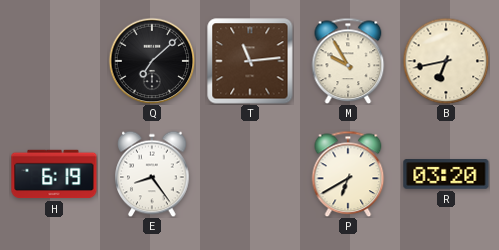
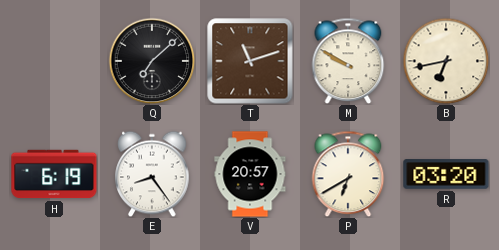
T: 11:14 -> 11:12
M: 9:55 -> 9:50
V: none -> 20:57
